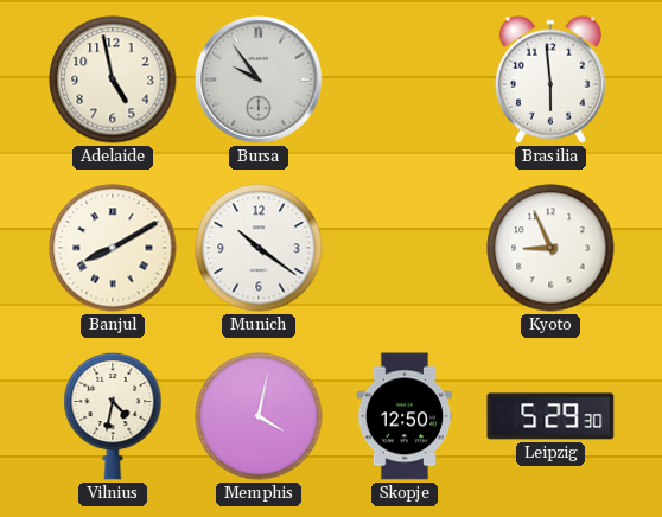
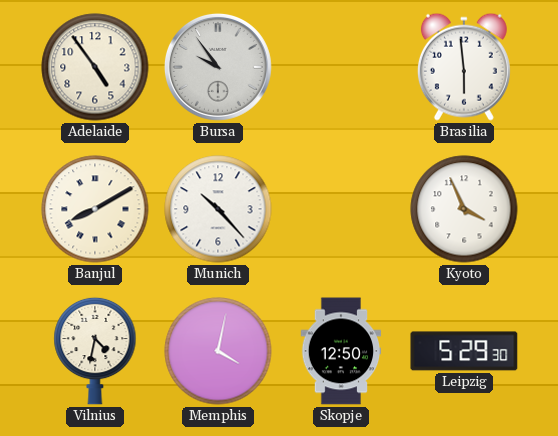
Adelaide: 4:58 -> 4:54
Munich: 10:21 -> 10:23
Kyoto: 8:56 -> 3:56
